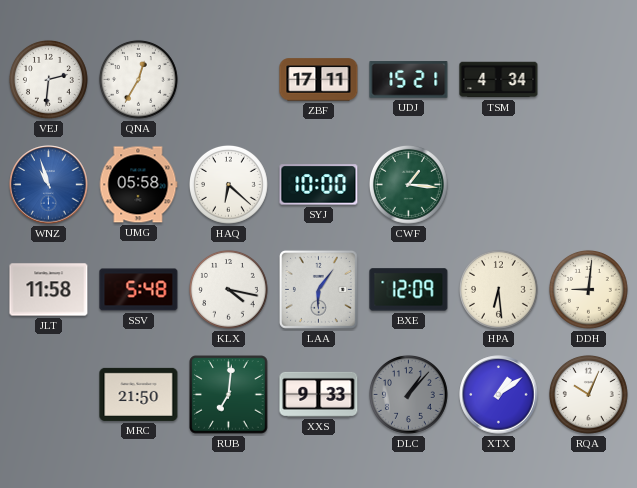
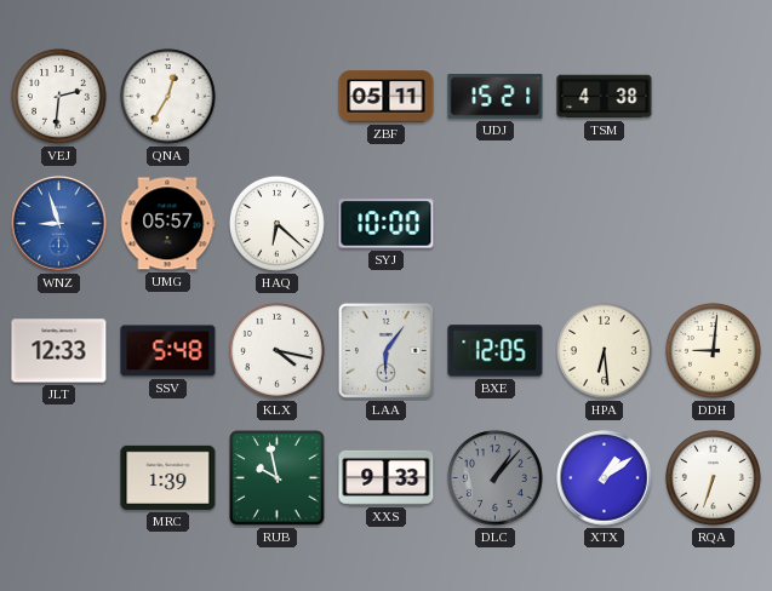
ZBF: 17:11 -> 05:11
TSM: 4:34 -> 4:38
WNZ: 10:57 -> 8:57
UMG: 05:58 -> 05:57
CWF: 1:16 -> none
JLT: 11:58 -> 12:33
BXE: 12:09 -> 12:05
MRC: 21:50 -> 1:39
RUB: 7:01 -> 9:58
RQA: 10:04 -> 6:33
